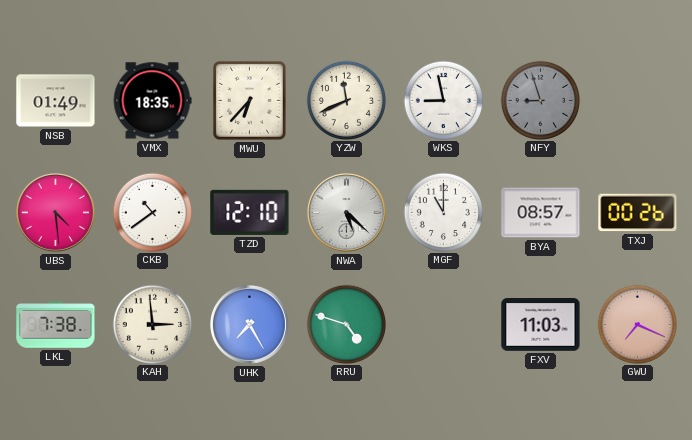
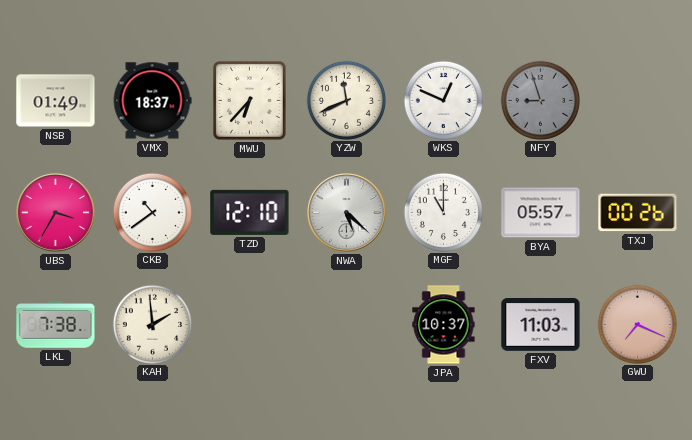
VMX: 18:35 -> 18:37
WKS: 8:58 -> 12:49
UBS: 4:29 -> 3:35
BYA: 08:57 -> 05:57
KAH: 2:59 -> 1:59
UHK: 7:25 -> none
RRU: 4:48 -> none
JPA: none -> 10:37
